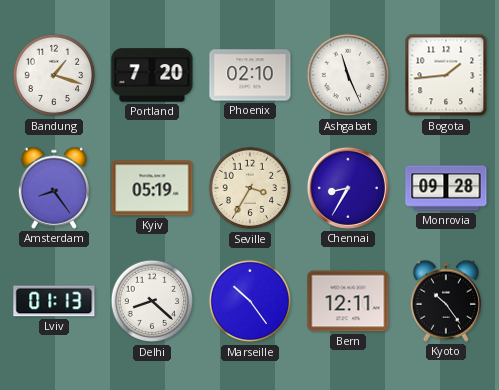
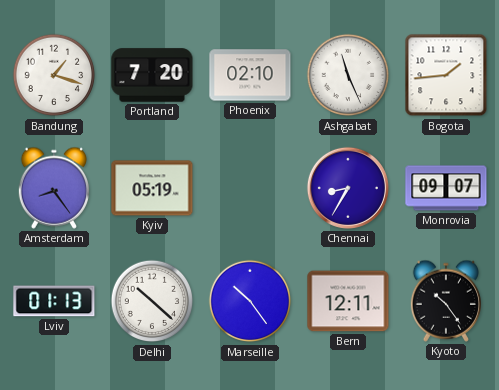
Seville: 3:35 -> none
Monrovia: 09:28 -> 09:07
Delhi: 8:22 -> 10:22
